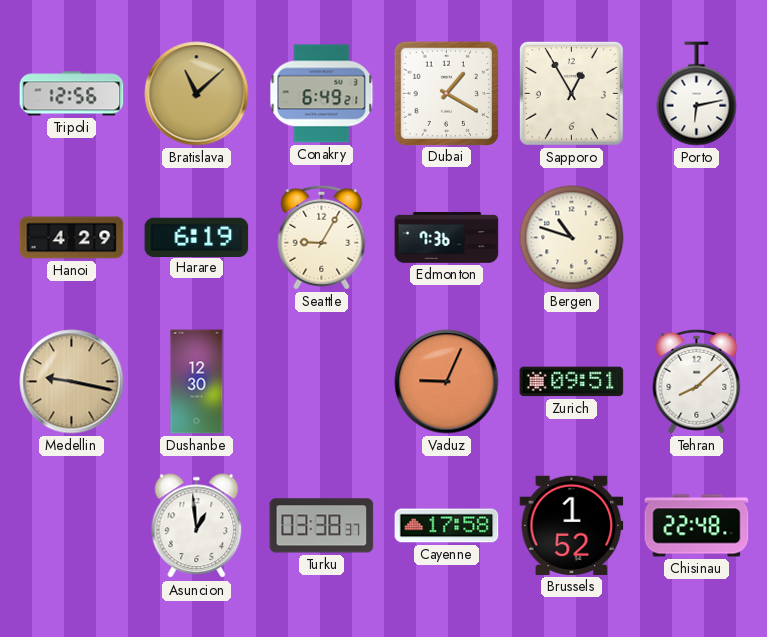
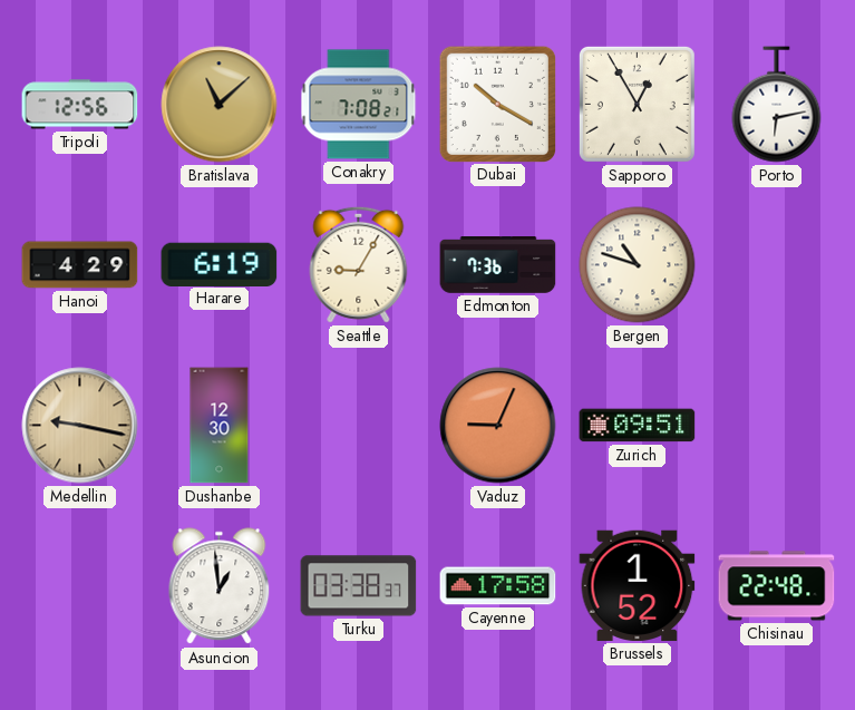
Conakry: 6:49 -> 7:08
Dubai: 1:20 -> 10:20
Tehran: 8:08 -> none
